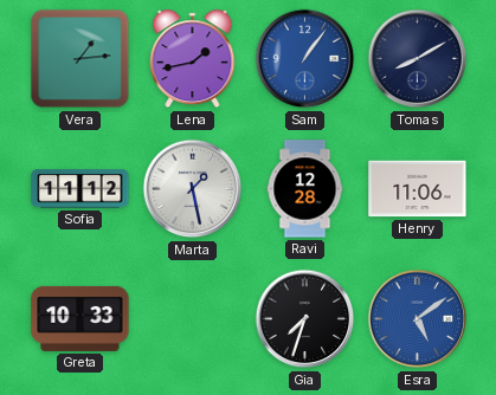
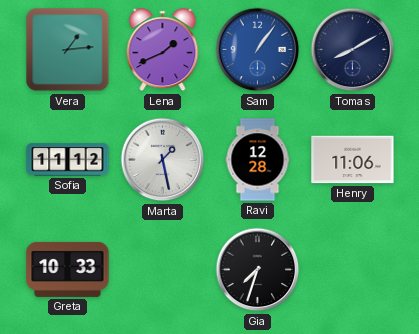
Lena: 1:43 -> 1:41
Esra: 5:09 -> none
